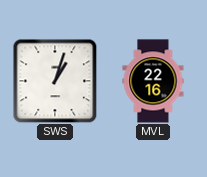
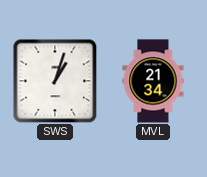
MVL: 22:16 -> 21:34
